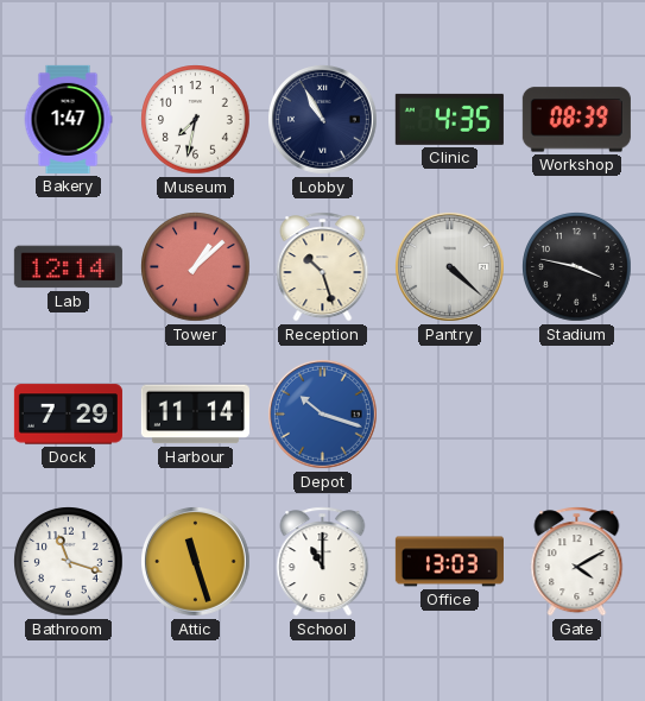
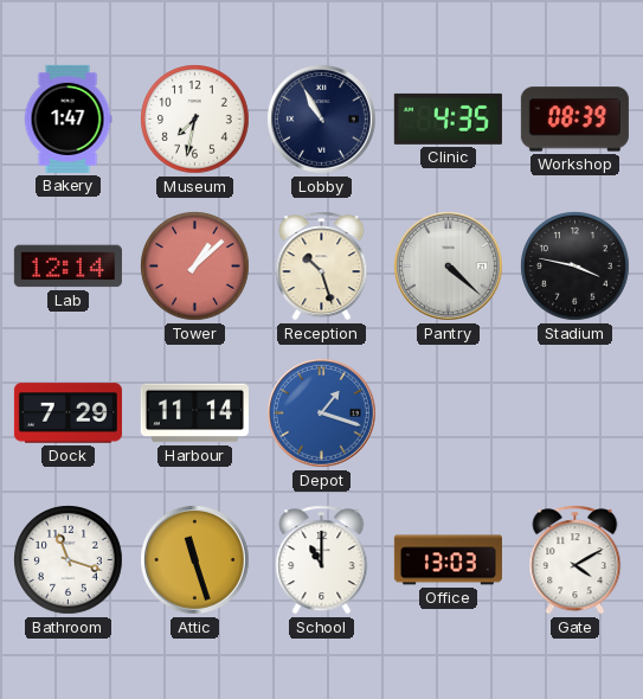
Depot: 10:18 -> 1:18
